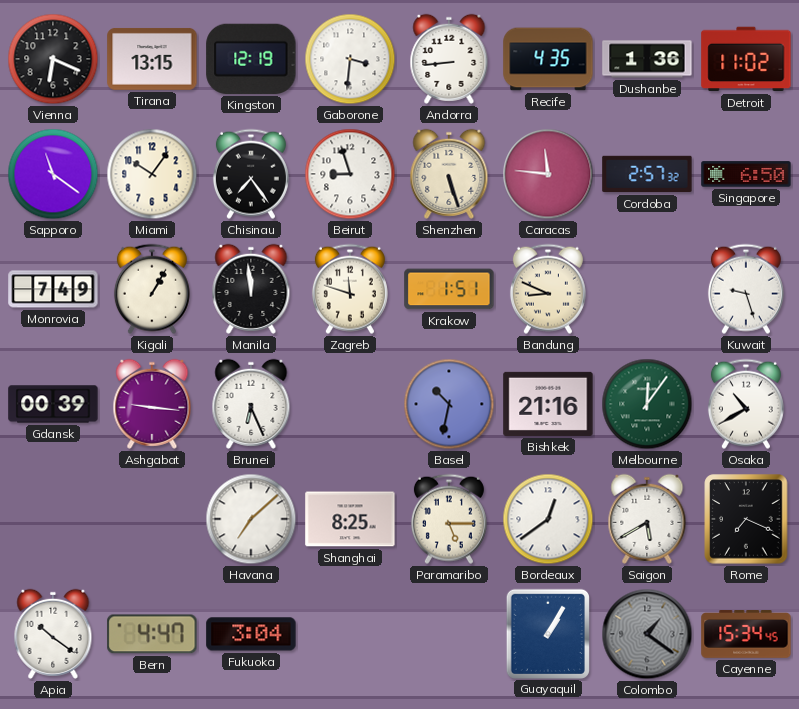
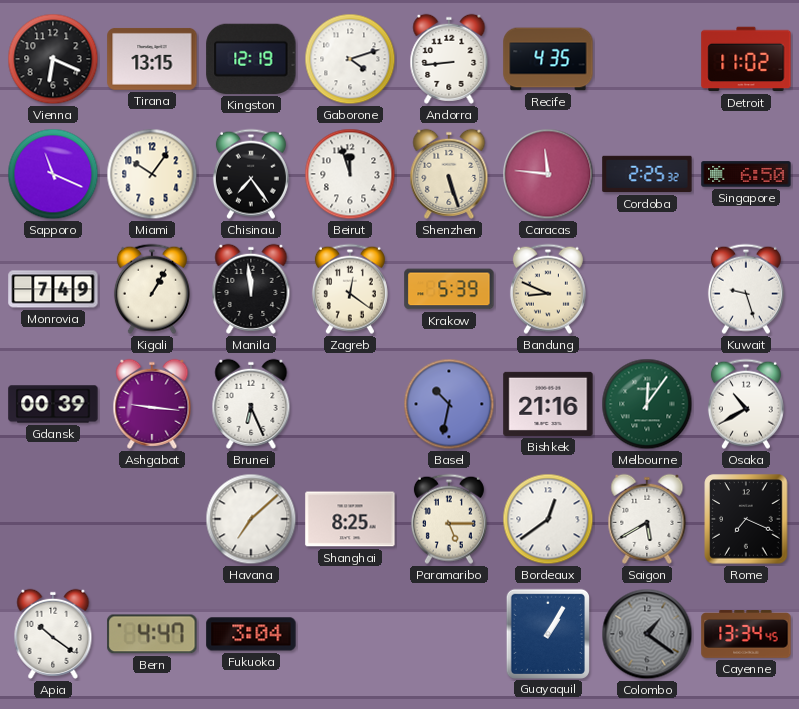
Gaborone: 3:31 -> 4:12
Dushanbe: 1:36 -> none
Sapporo: 11:21 -> 11:19
Beirut: 8:57 -> 11:57
Cordoba: 2:57 -> 2:25
Zagreb: 11:48 -> 12:21
Krakow: 1:51 -> 5:39
Cayenne: 15:34 -> 13:34
